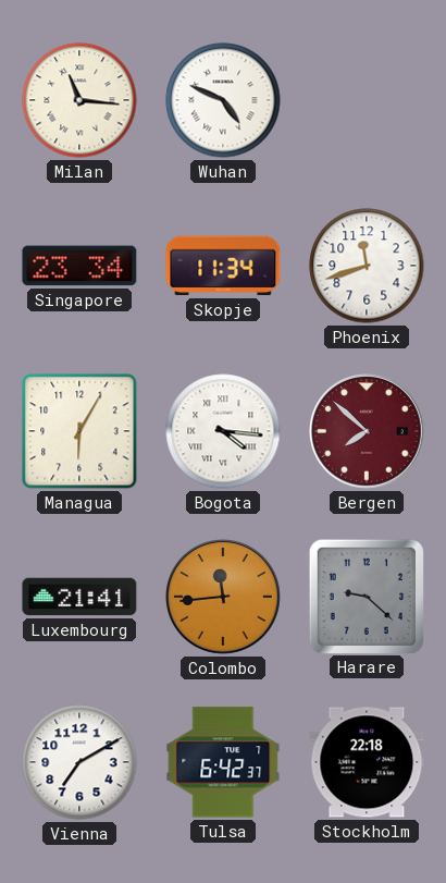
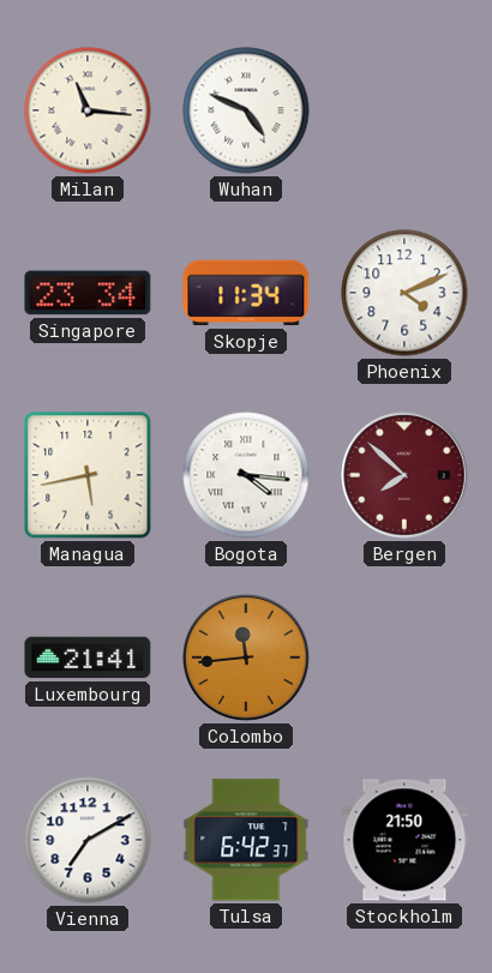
Phoenix: 11:42 -> 4:11
Managua: 6:05 -> 5:43
Harare: 9:22 -> none
Stockholm: 22:18 -> 21:50
